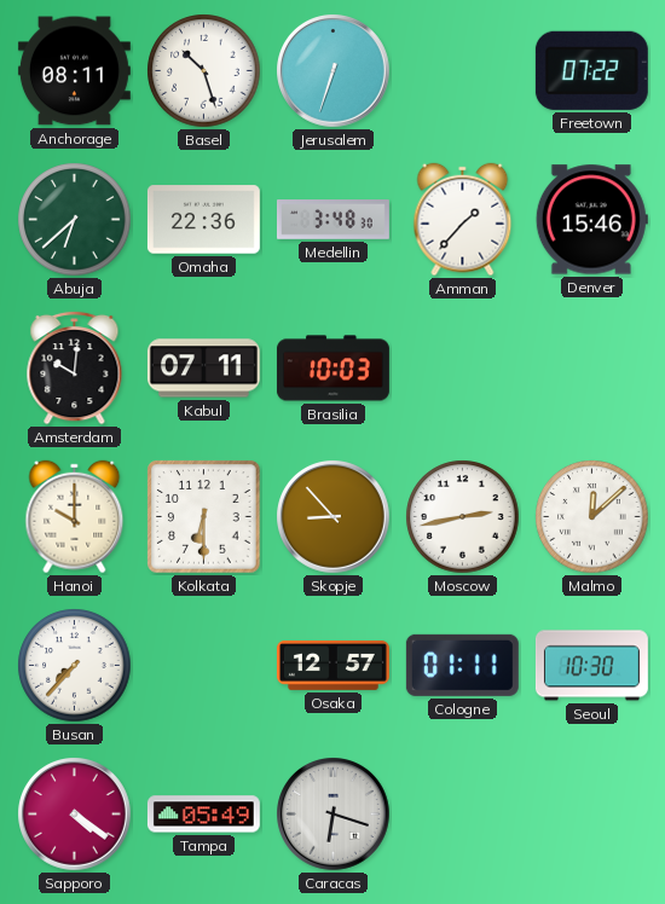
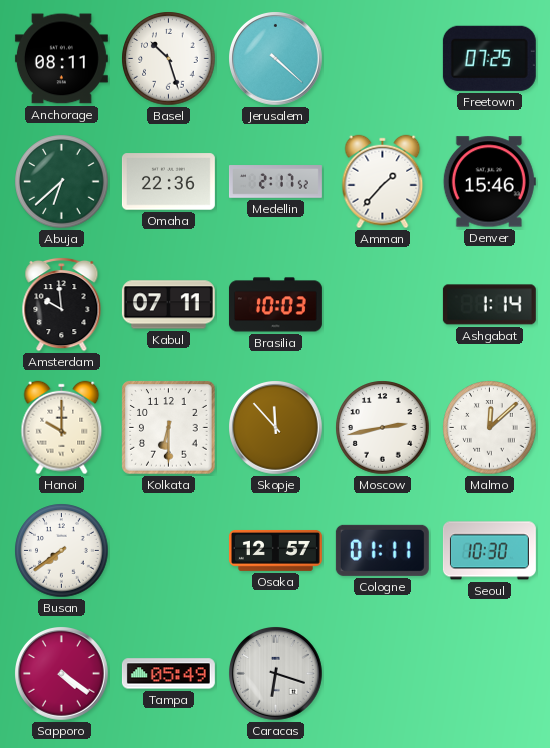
Jerusalem: 6:33 -> 4:22
Freetown: 07:22 -> 07:25
Medellin: 3:48 -> 2:17
Amsterdam: 10:01 -> 9:59
Ashgabat: none -> 1:14
Skopje: 8:53 -> 11:53
Busan: 7:37 -> 7:39
